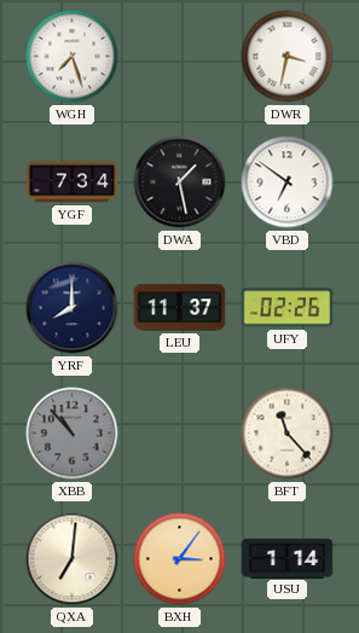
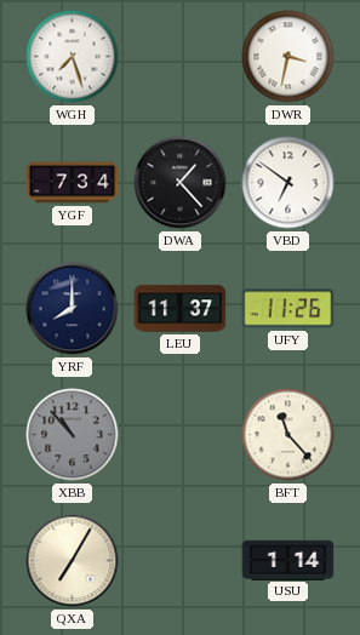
DWA: 1:28 -> 1:23
UFY: 02:26 -> 11:26
QXA: 7:01 -> 7:05
BXH: 3:06 -> none
